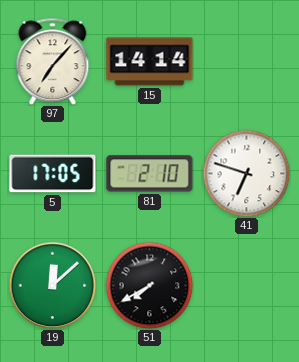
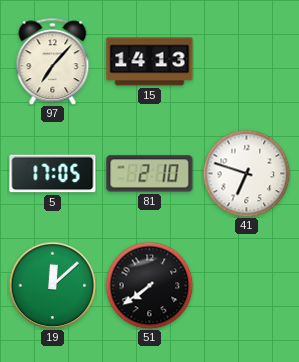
15: 14:14 -> 14:13
51: 7:40 -> 7:39
